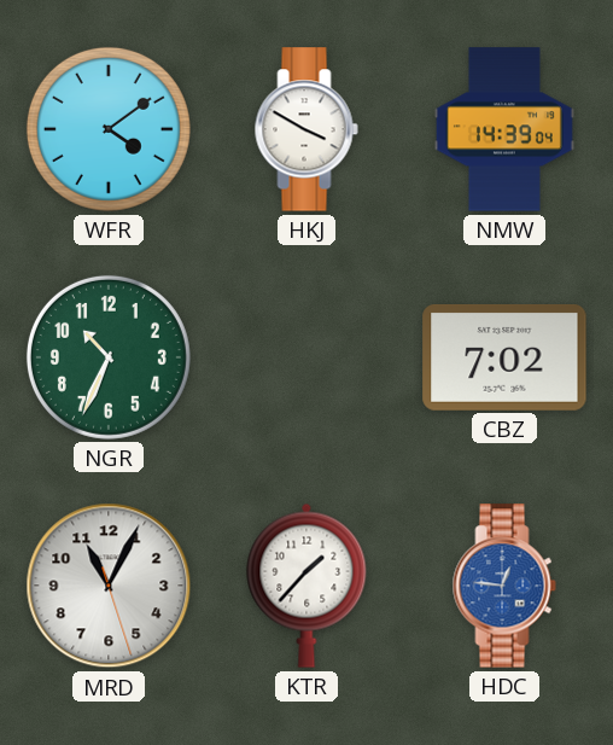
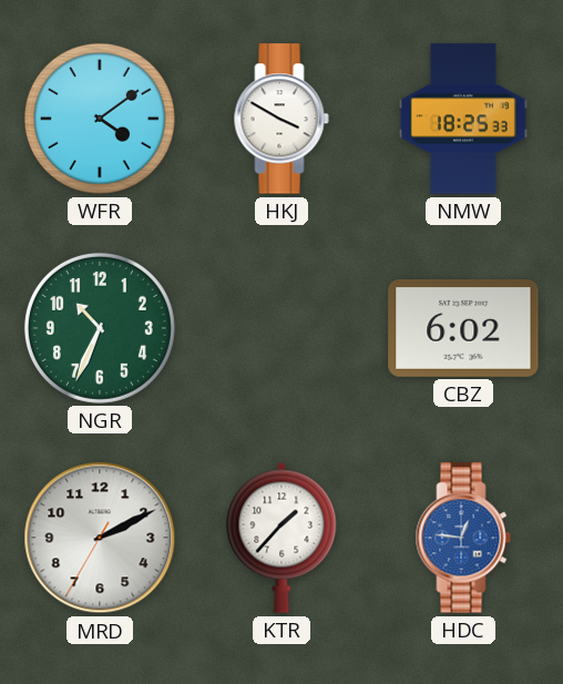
NMW: 14:39 -> 18:25
CBZ: 7:02 -> 6:02
MRD: 11:04 -> 2:10
